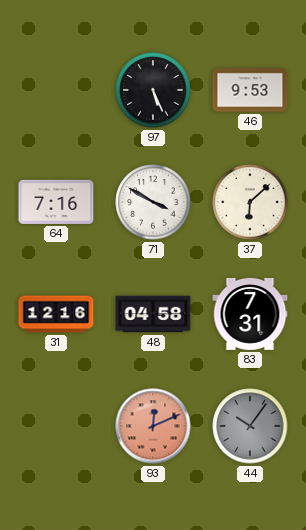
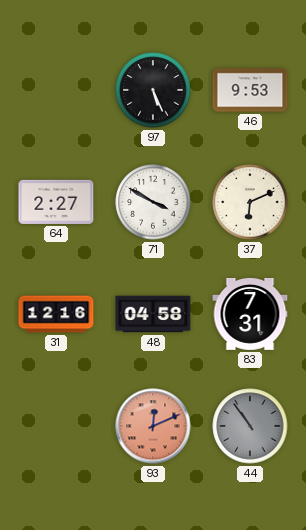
64: 7:16 -> 2:27
37: 6:08 -> 6:11
44: 10:06 -> 10:54
